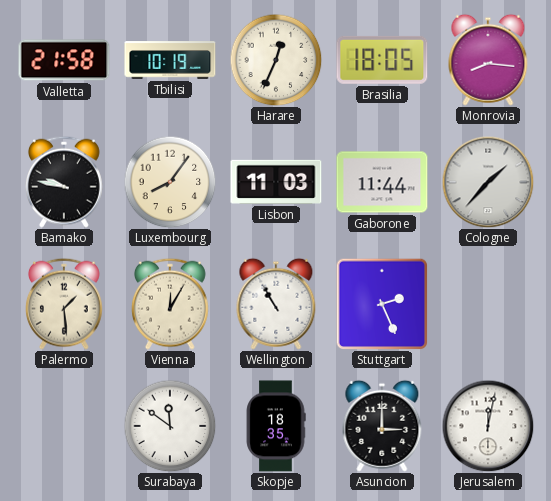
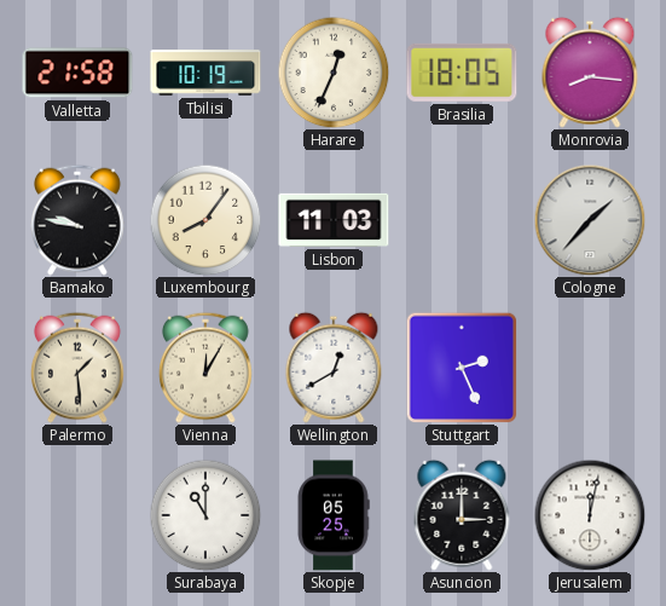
Gaborone: 11:44 -> none
Wellington: 10:55 -> 12:40
Surabaya: 11:51 -> 11:00
Skopje: 18:35 -> 05:25
